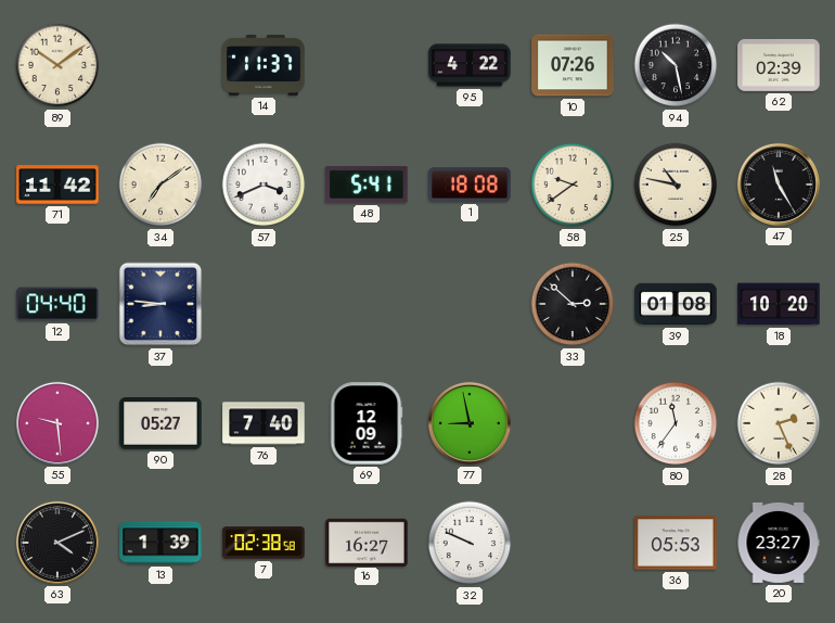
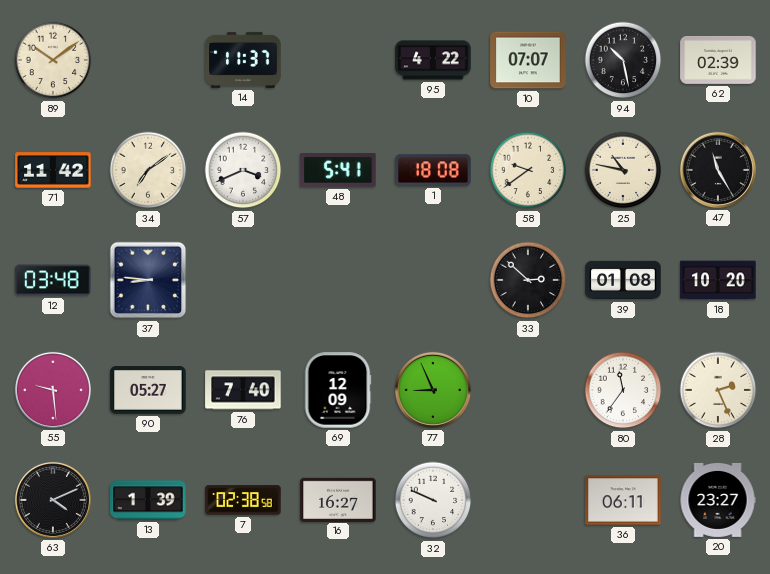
10: 07:26 -> 07:07
12: 04:40 -> 03:48
77: 8:58 -> 8:56
36: 05:53 -> 06:11
